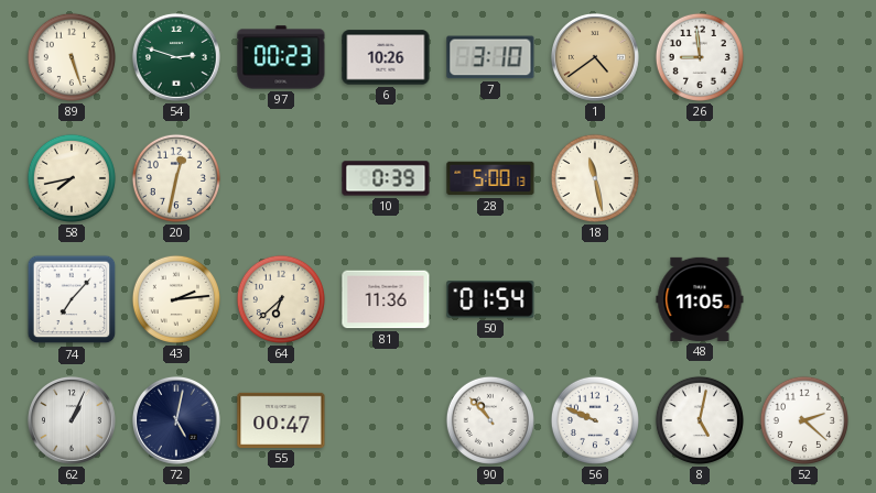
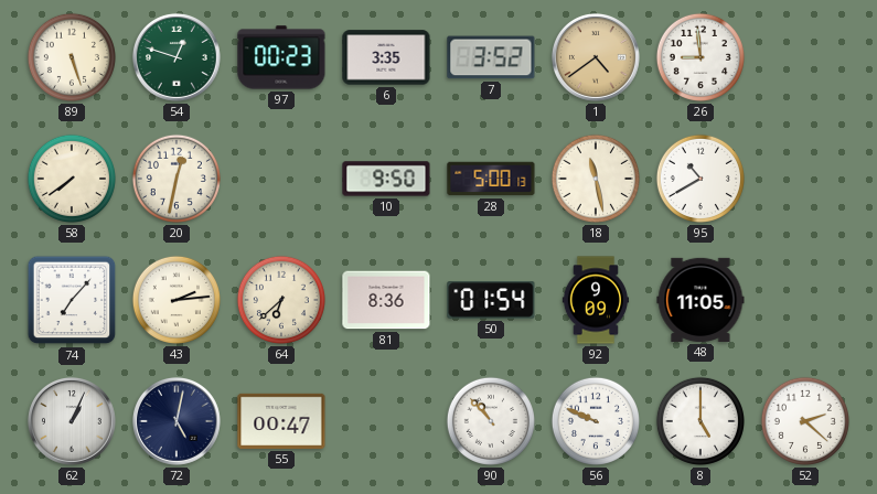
54: 2:48 -> 12:48
6: 10:26 -> 3:35
7: 3:10 -> 3:52
58: 7:43 -> 7:39
10: 0:39 -> 9:50
95: none -> 10:40
81: 11:36 -> 8:36
92: none -> 9:09
8: 5:02 -> 5:00
